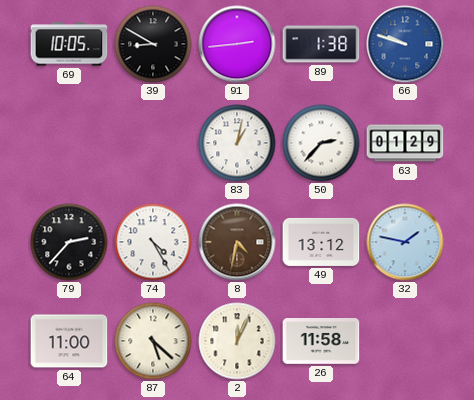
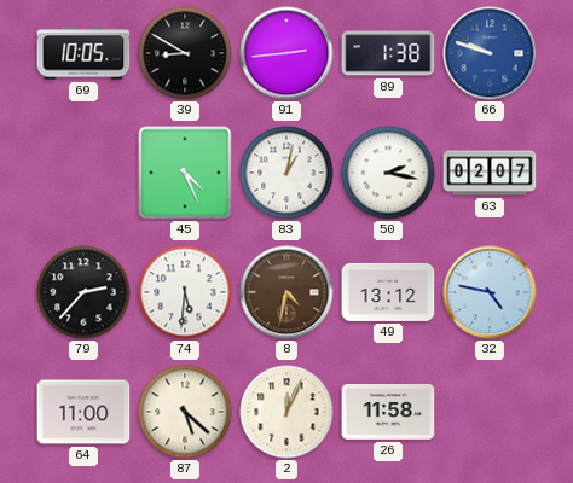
45: none -> 4:26
50: 2:37 -> 2:17
63: 01:29 -> 02:07
74: 4:25 -> 5:31
32: 1:47 -> 4:47
